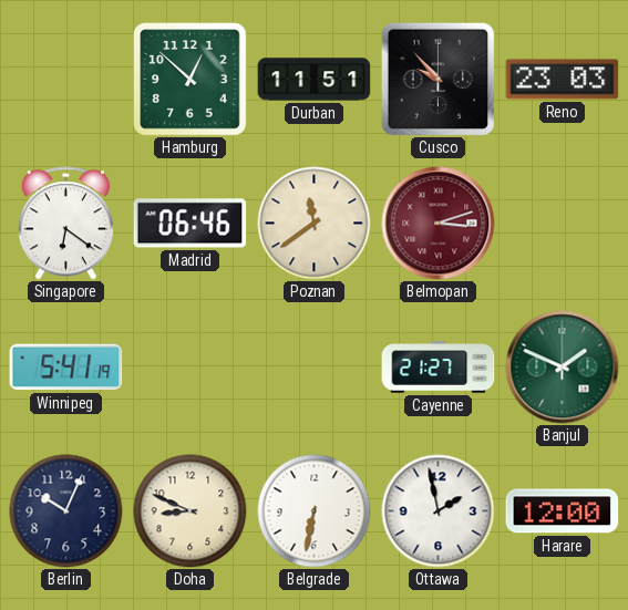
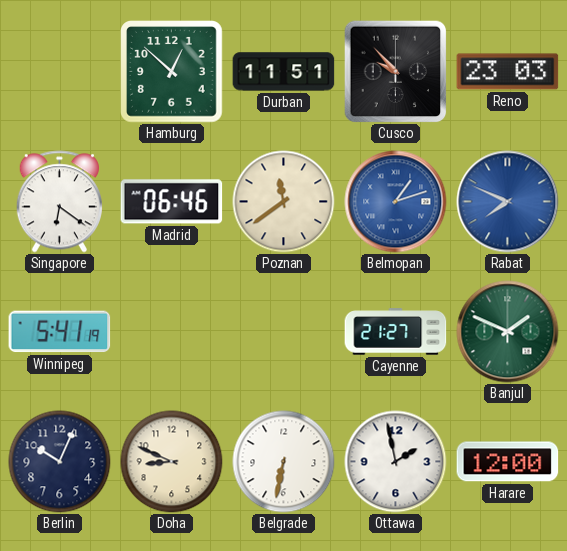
Belmopan: 3:12 -> 1:12
Belmopan dial: burgundy -> blue
Rabat: none -> 7:49
